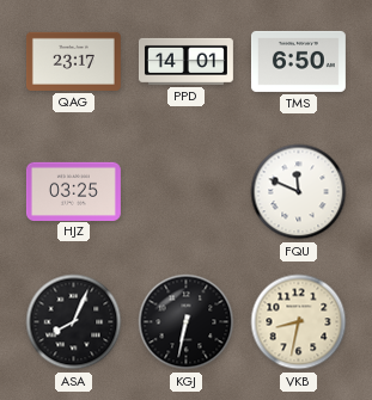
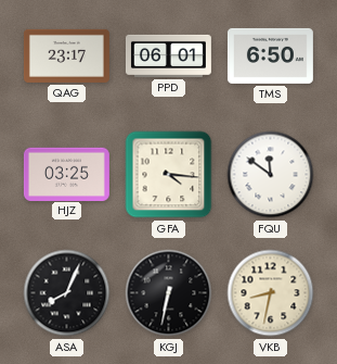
PPD: 14:01 -> 06:01
GFA: none -> 4:16
FQU: 11:49 -> 11:51
